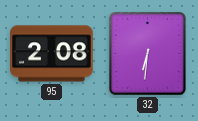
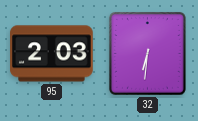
95: 2:08 -> 2:03
